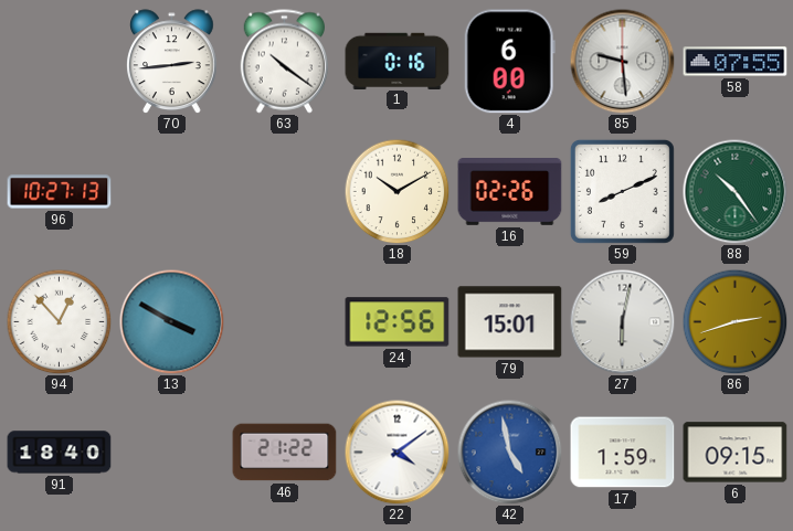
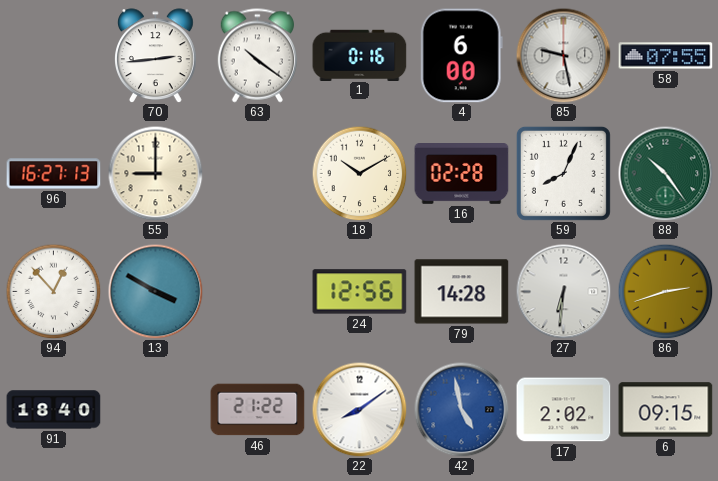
85: 9:29 -> 9:28
96: 10:27 -> 16:27
55: none -> 9:00
16: 02:26 -> 02:28
59: 8:11 -> 8:04
79: 15:01 -> 14:28
27: 6:02 -> 6:31
22: 4:09 -> 8:09
17: 1:59 -> 2:02
